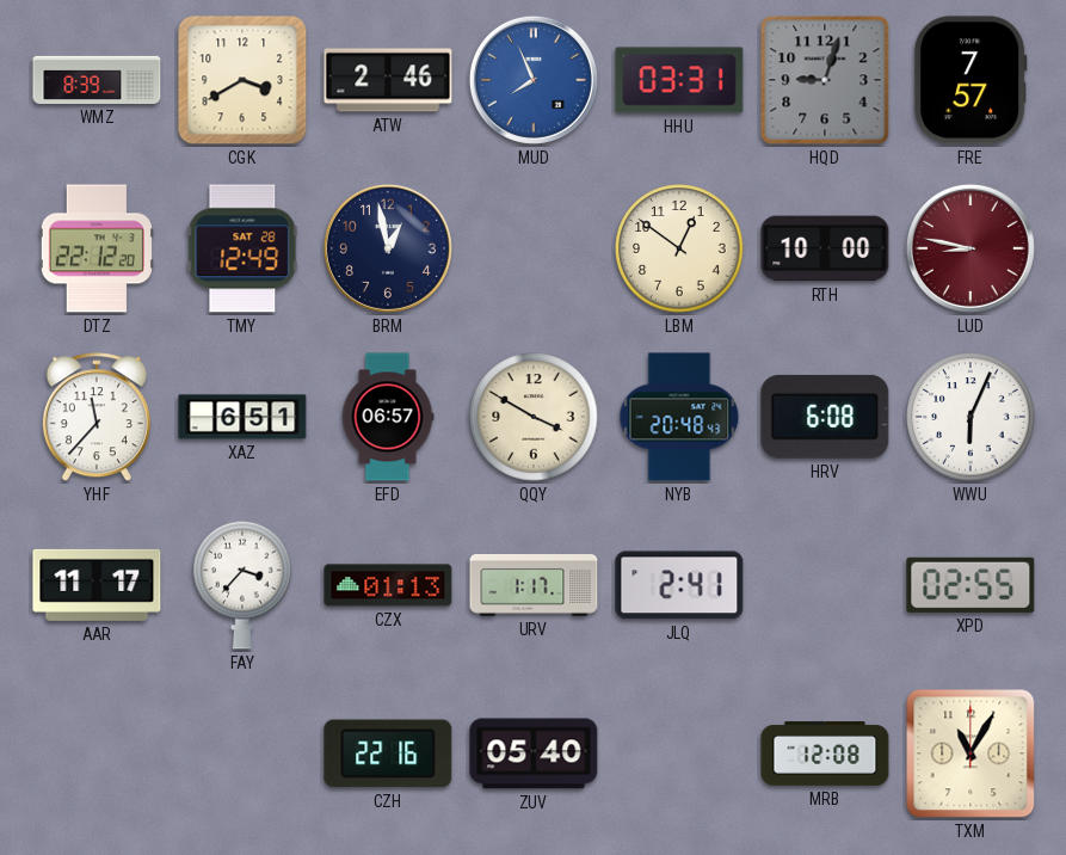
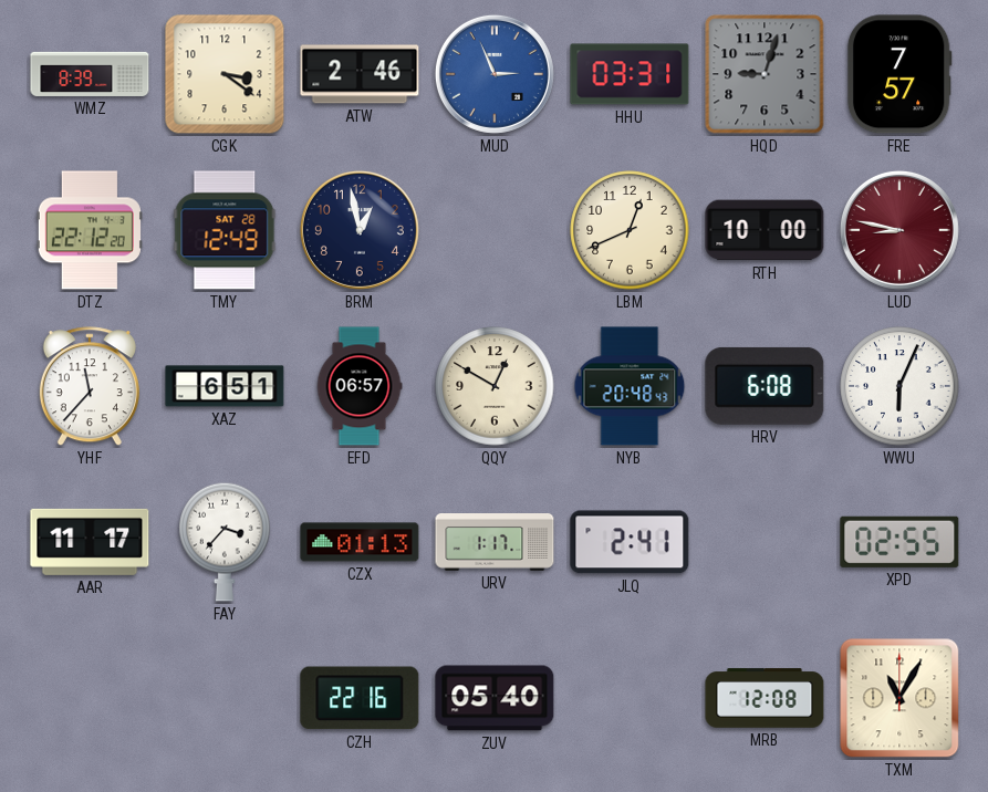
CGK: 3:40 -> 3:21
MUD: 7:56 -> 2:56
LBM: 12:51 -> 12:41
QQY: 3:50 -> 12:50
